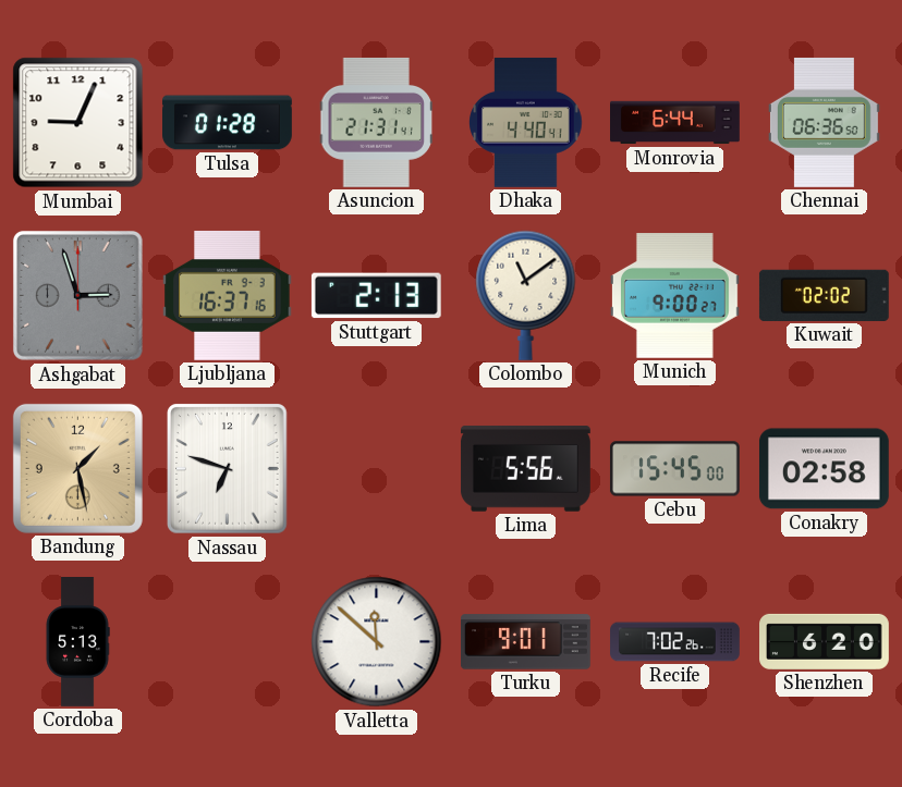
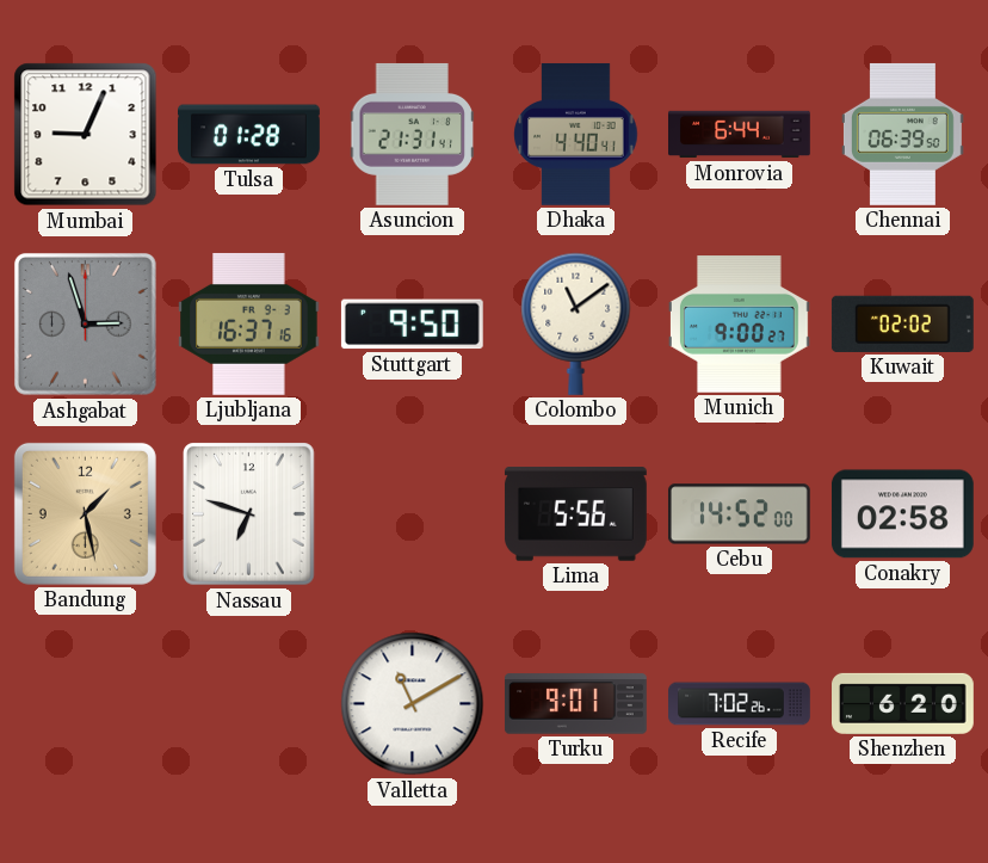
Chennai: 06:36 -> 06:39
Stuttgart: 2:13 -> 9:50
Cebu: 15:45 -> 14:52
Cordoba: 5:13 -> none
Valletta: 11:52 -> 11:10
